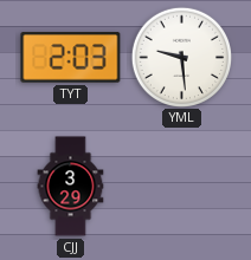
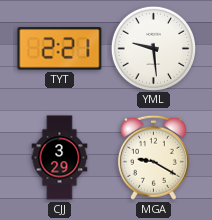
TYT: 2:03 -> 2:21
MGA: none -> 9:20
